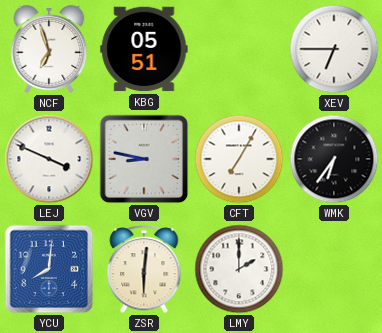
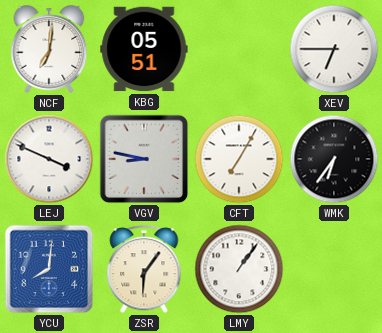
NCF: 6:57 -> 7:01
ZSR: 6:01 -> 6:06
LMY: 2:00 -> 1:06
